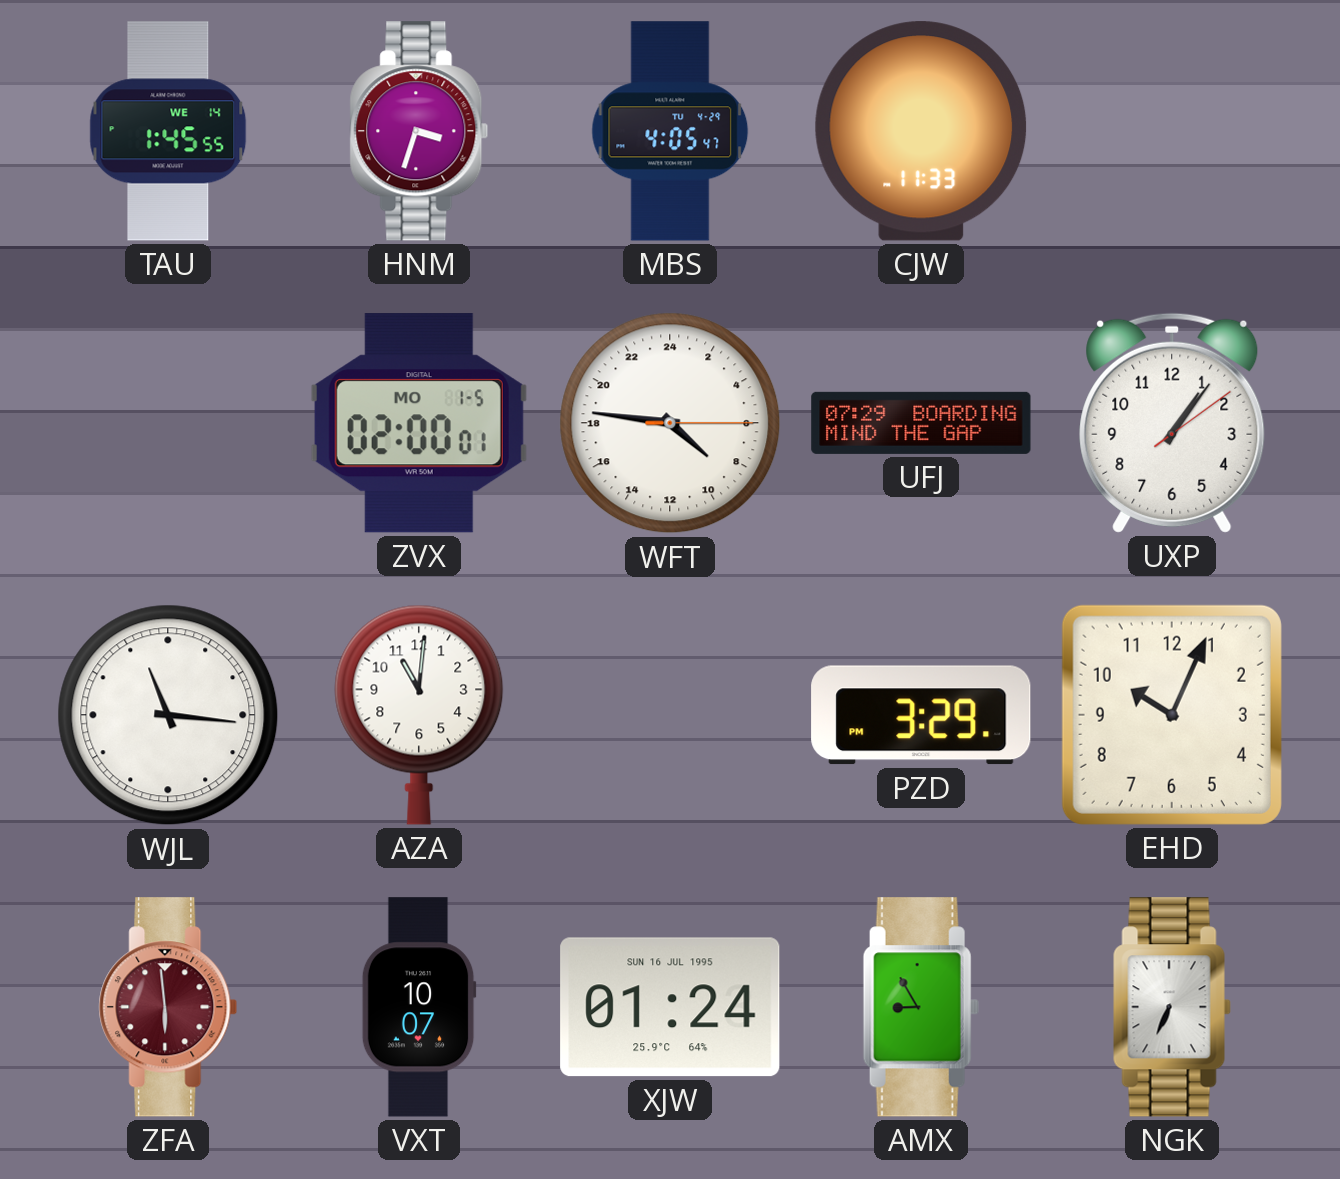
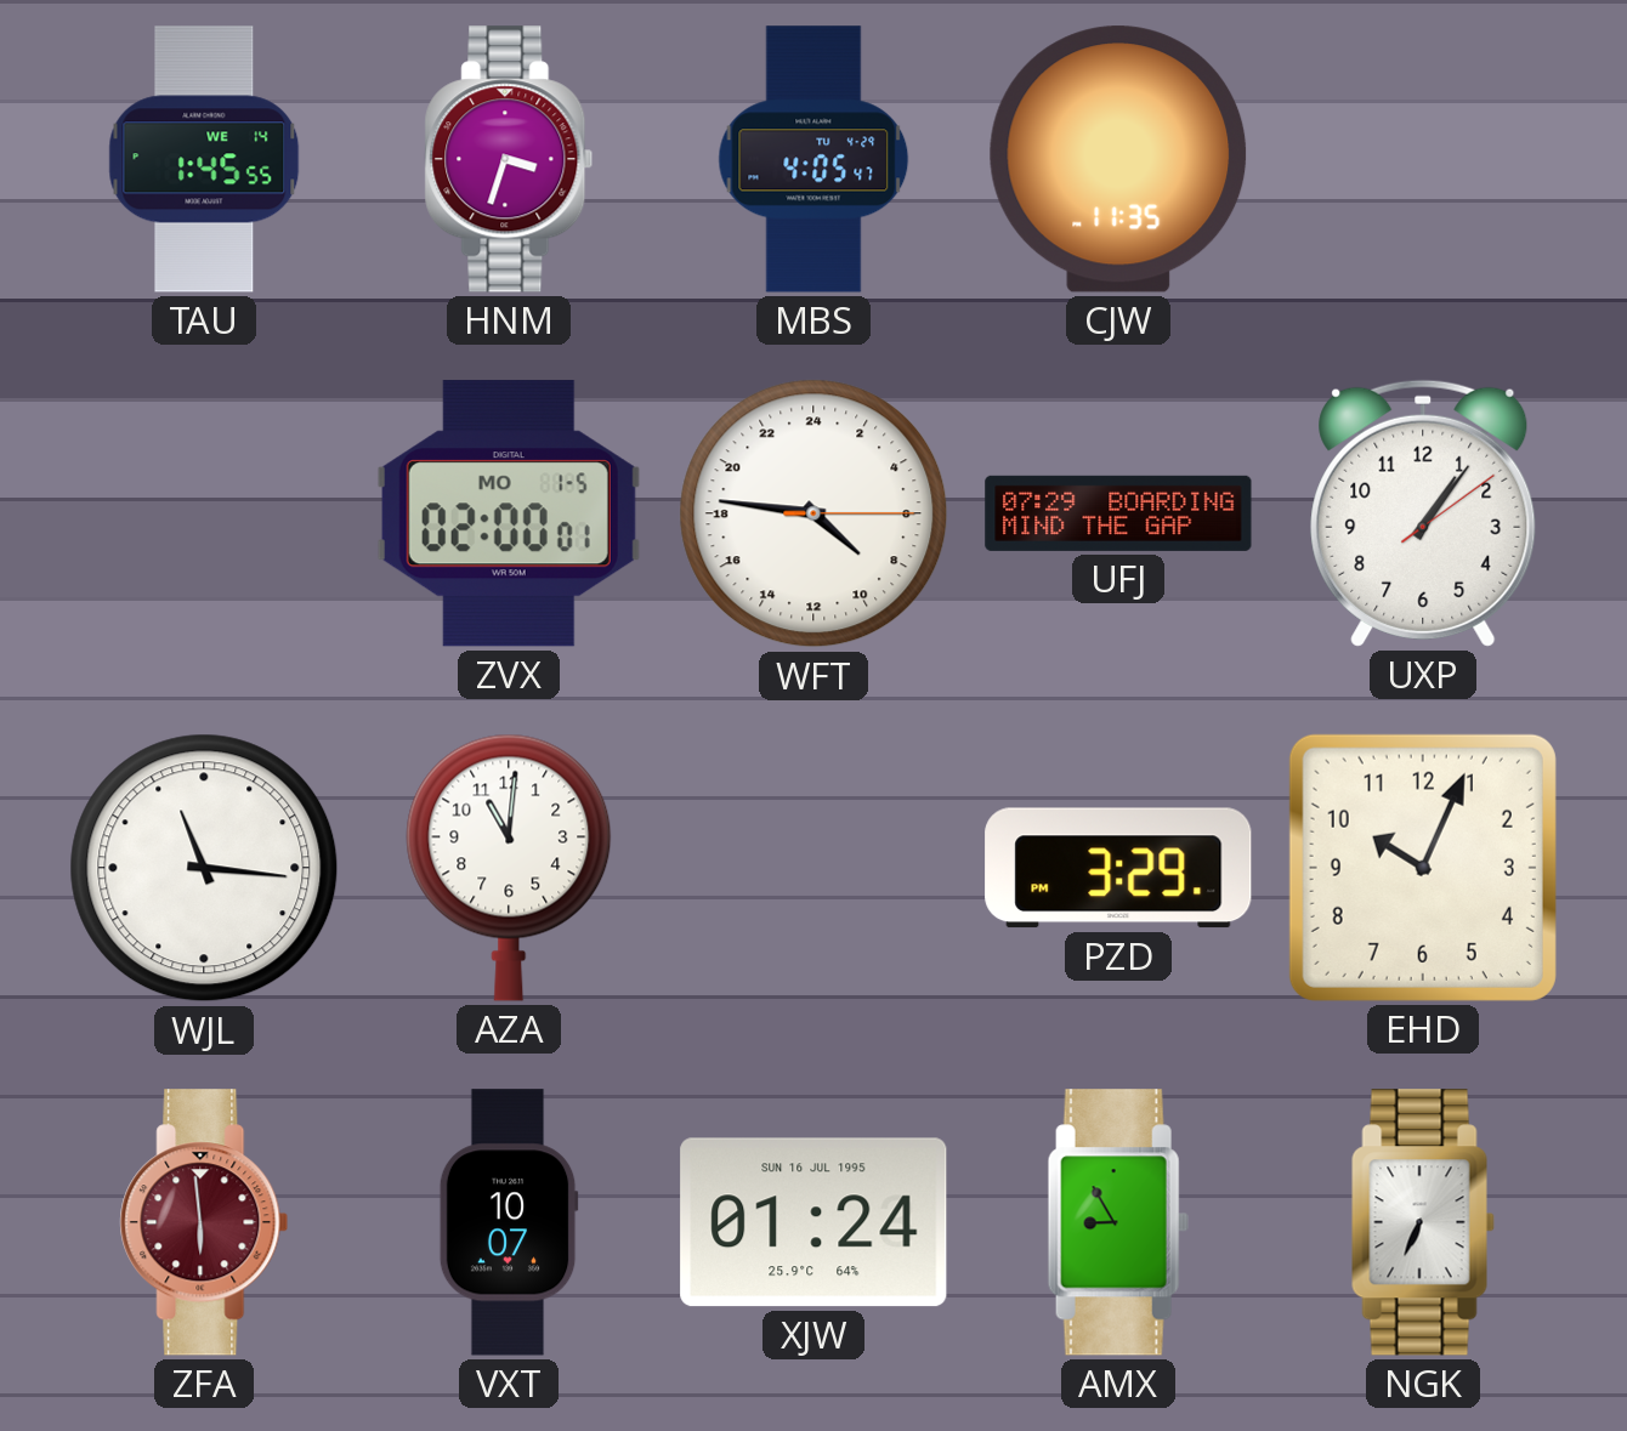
CJW: 11:33 -> 11:35
